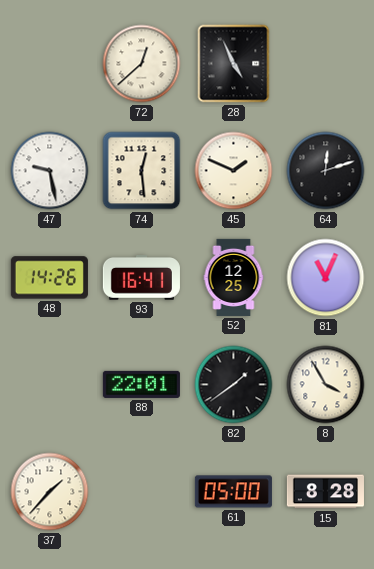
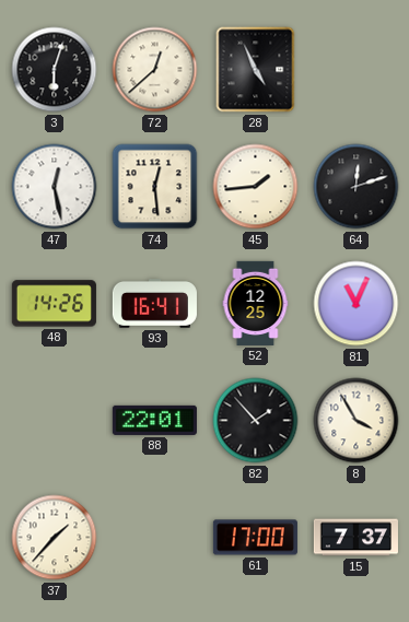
3: none -> 6:03
47: 9:28 -> 12:28
45: 1:49 -> 1:44
82: 1:39 -> 1:53
61: 05:00 -> 17:00
15: 8:28 -> 7:37
